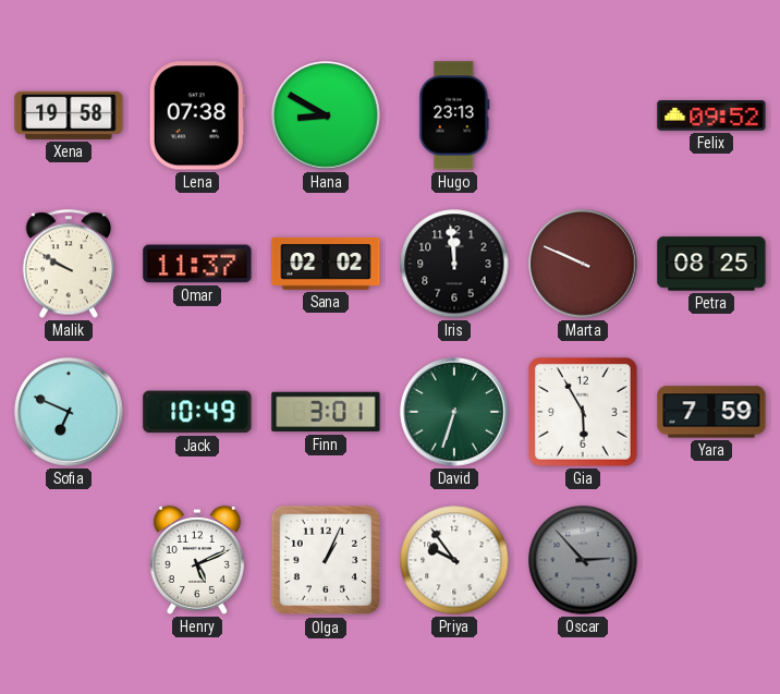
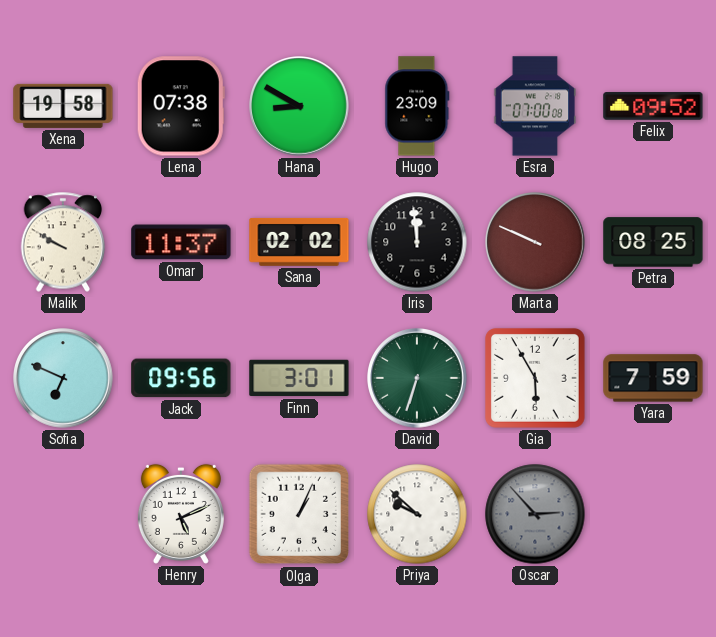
Hugo: 23:13 -> 23:09
Esra: none -> 07:00
Jack: 10:49 -> 09:56
Priya: 9:54 -> 9:52
